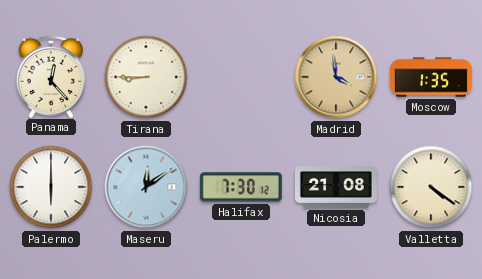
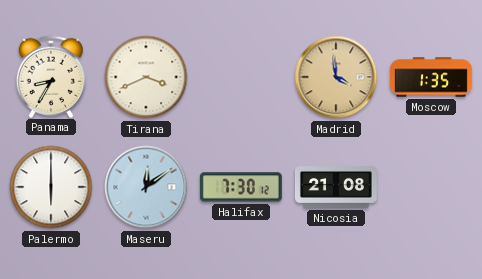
Panama: 12:23 -> 8:35
Tirana: 8:45 -> 3:41
Valletta: 4:21 -> none
